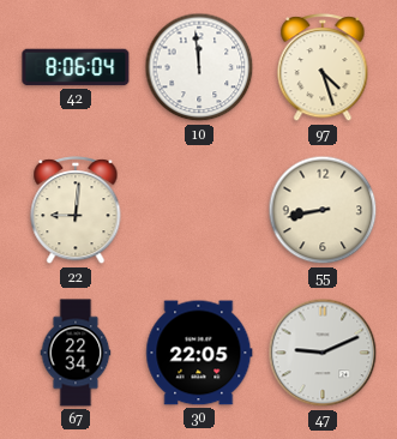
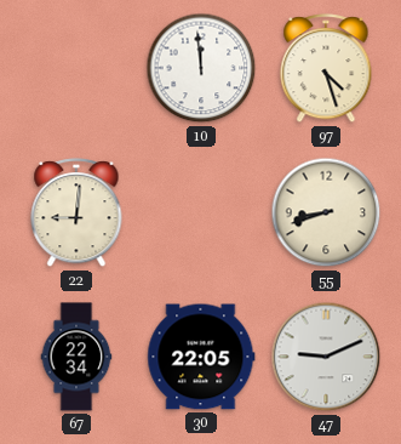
42: 8:06 -> none
55: 8:43 -> 8:42
